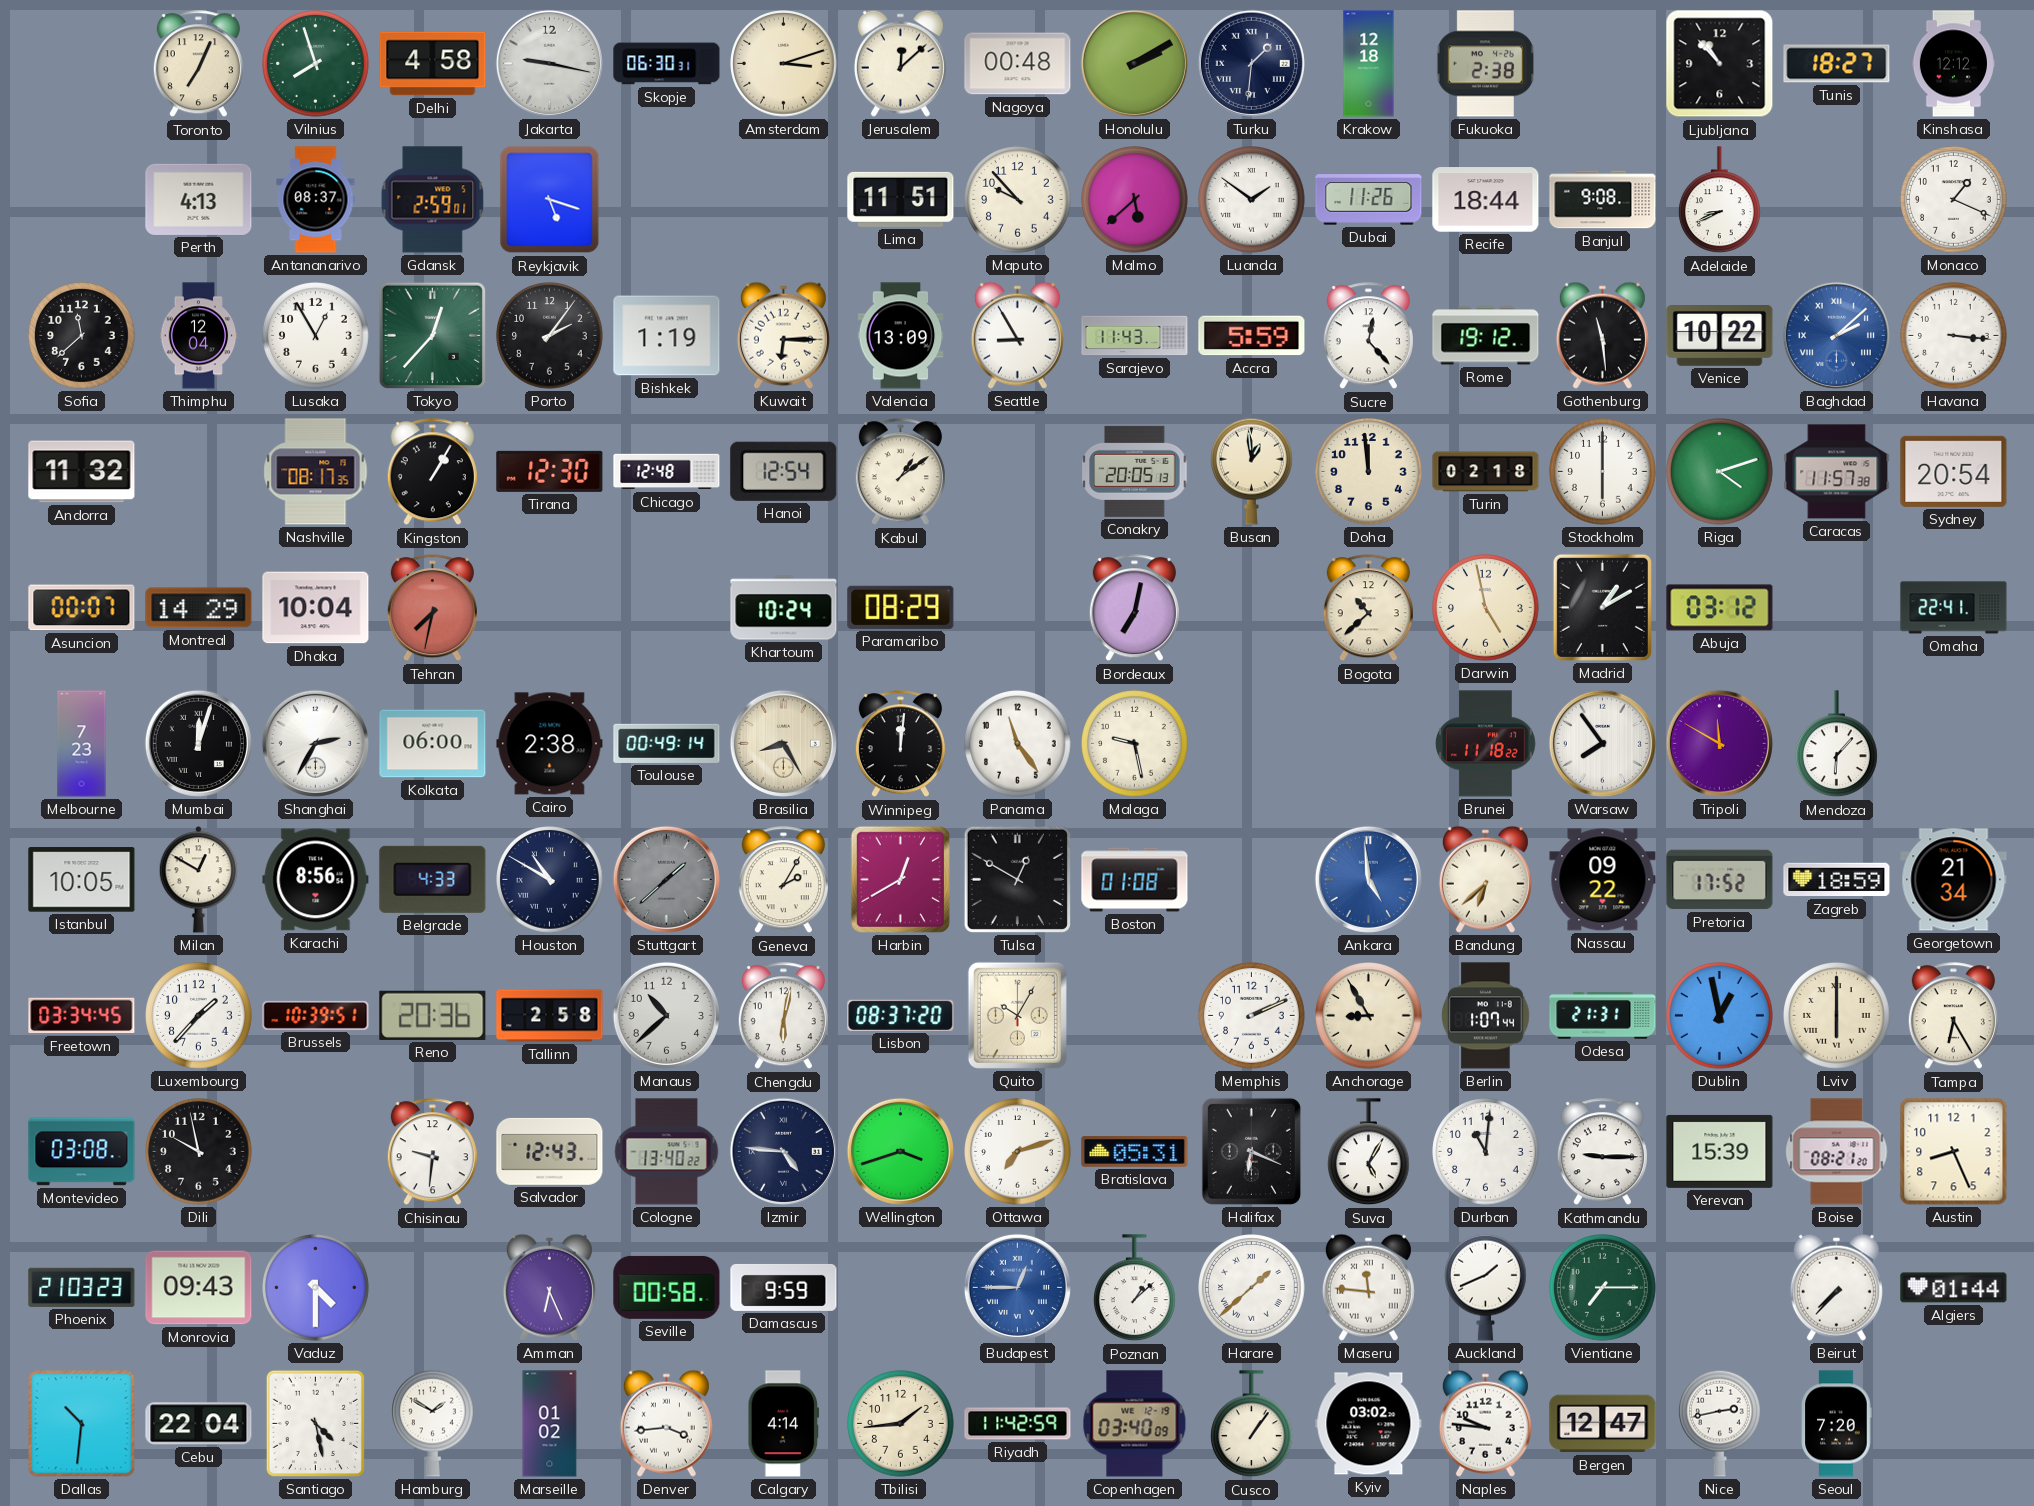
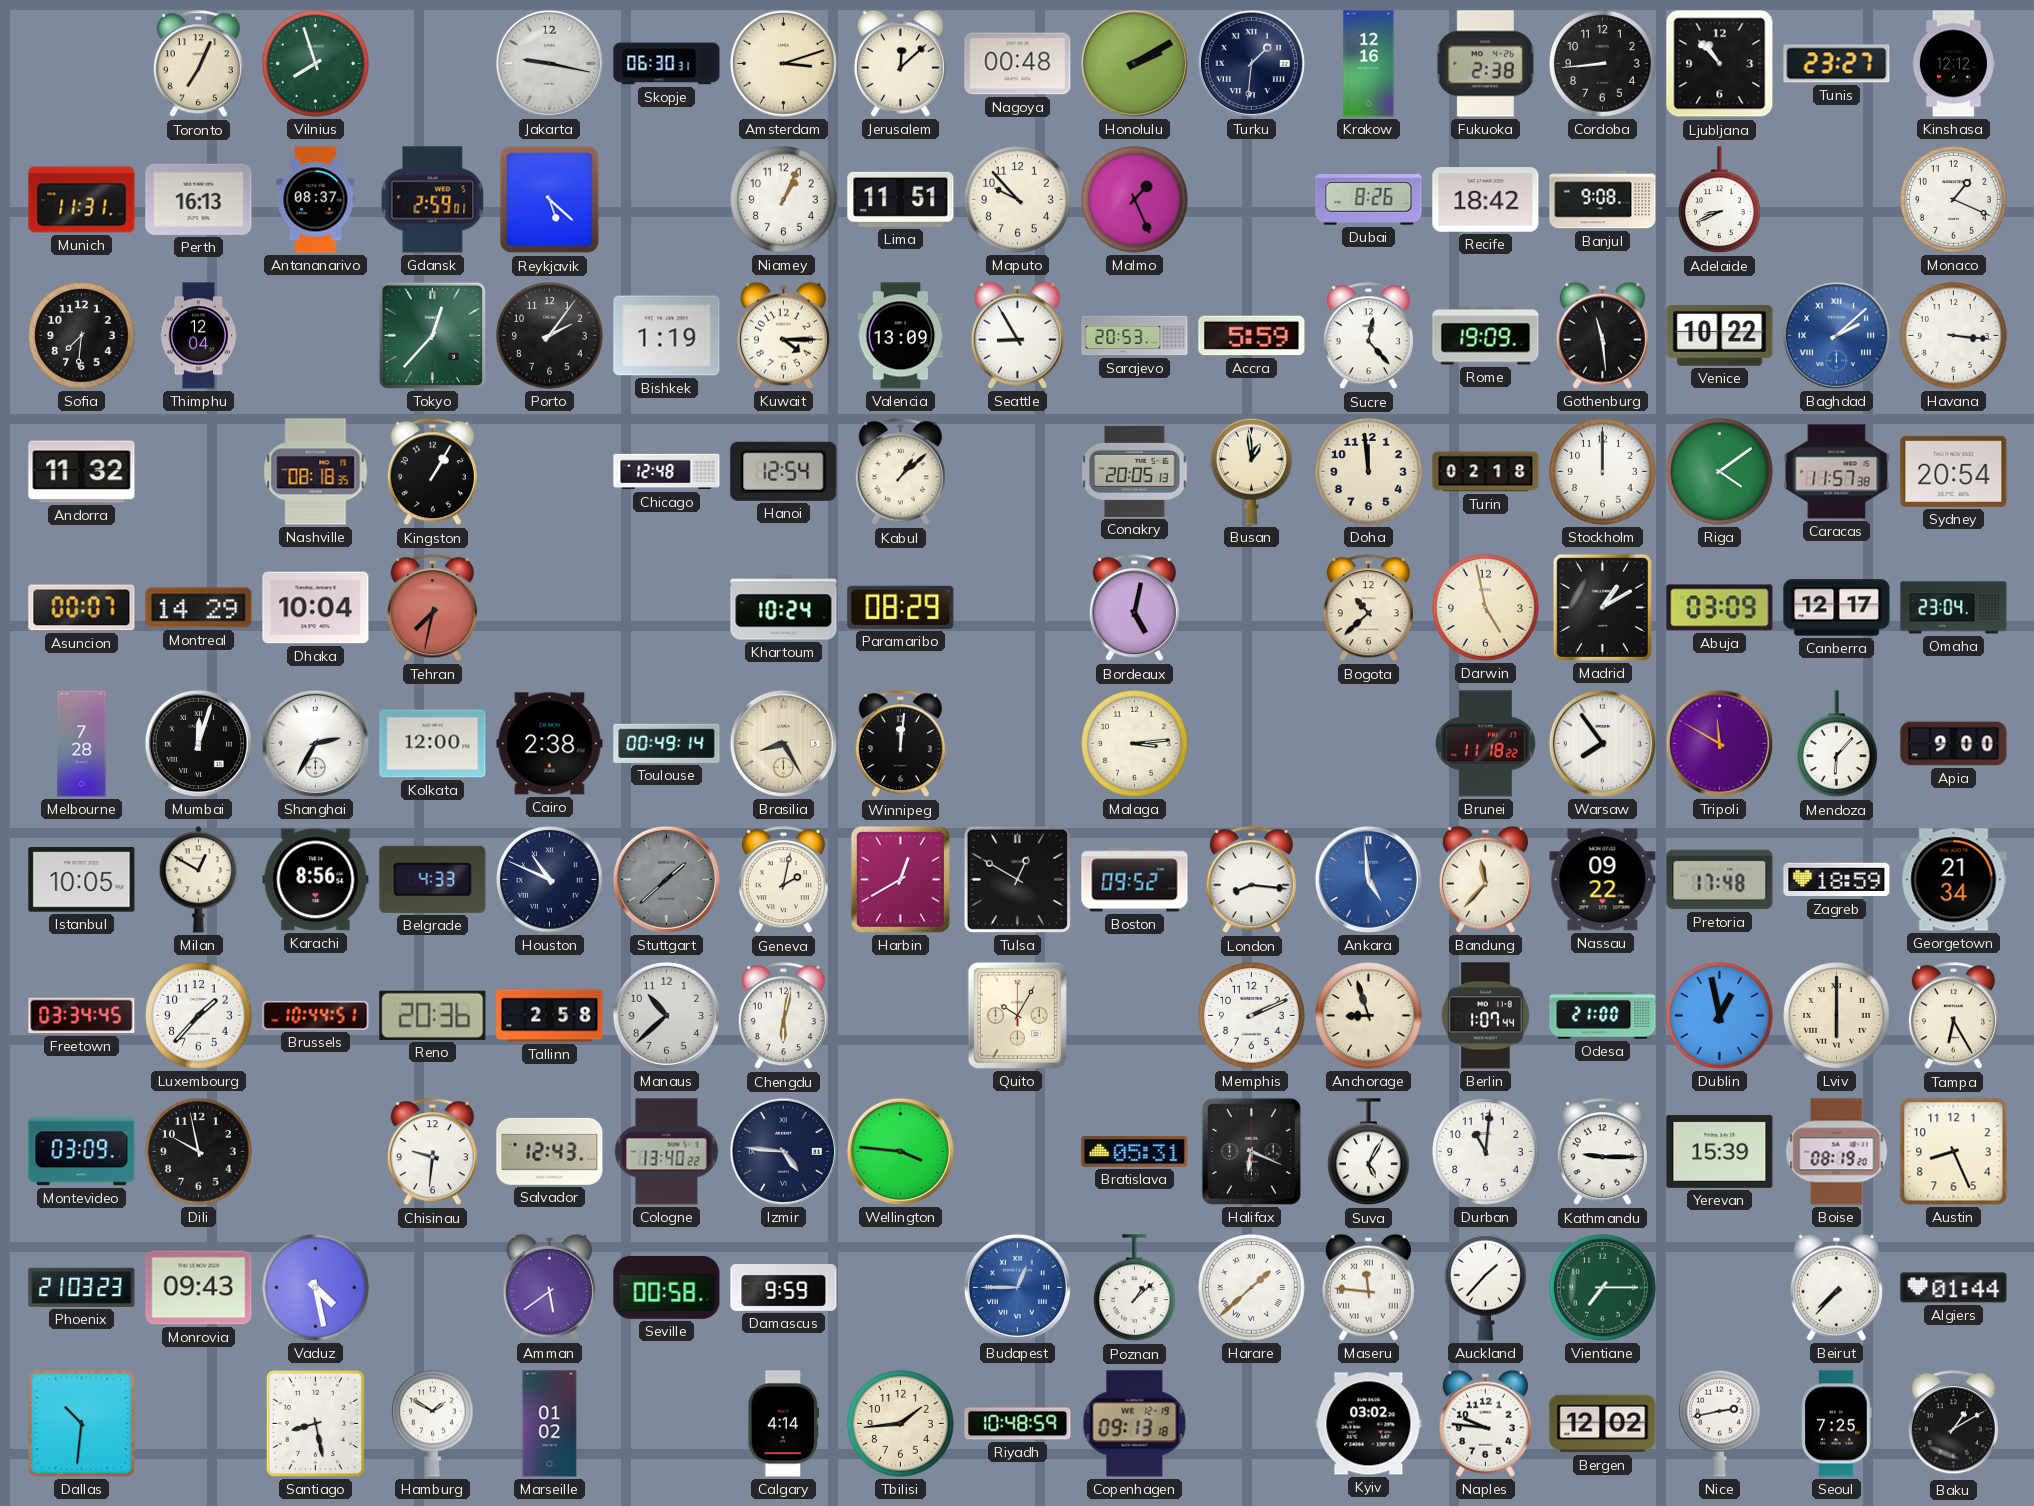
Delhi: 4:58 -> none
Krakow: 12:18 -> 12:16
Cordoba: none -> 8:44
Tunis: 18:27 -> 23:27
Munich: none -> 11:31
Perth: 4:13 -> 16:13
Reykjavik: 5:18 -> 5:22
Niamey: none -> 1:04
Malmo: 5:38 -> 1:26
Luanda: 1:51 -> none
Dubai: 11:26 -> 8:26
Recife: 18:44 -> 18:42
Sofia: 11:38 -> 7:31
Lusaka: 12:55 -> none
Kuwait: 6:15 -> 4:15
Sarajevo: 11:43 -> 20:53
Rome: 19:12 -> 19:09
Nashville: 08:17 -> 08:18
Tirana: 12:30 -> none
Kabul: 1:09 -> 1:08
Stockholm: 6:00 -> 12:00
Riga: 4:12 -> 4:09
Bordeaux: 7:02 -> 5:02
Abuja: 03:12 -> 03:09
Canberra: none -> 12:17
Omaha: 22:41 -> 23:04
Melbourne: 7:23 -> 7:28
Kolkata: 06:00 -> 12:00
Panama: 11:24 -> none
Malaga: 9:28 -> 3:14
Apia: none -> 9:00
Houston: 10:50 -> 10:49
Geneva: 2:05 -> 2:02
Boston: 01:08 -> 09:52
London: none -> 8:16
Bandung: 6:38 -> 11:37
Pretoria: 17:52 -> 17:48
Brussels: 10:39 -> 10:44
Lisbon: 08:37 -> none
Anchorage: 8:55 -> 8:57
Odesa: 21:31 -> 21:00
Montevideo: 03:08 -> 03:09
Wellington: 3:42 -> 3:46
Ottawa: 7:12 -> none
Boise: 08:21 -> 08:19
Vaduz: 4:30 -> 4:28
Amman: 6:26 -> 5:39
Auckland: 1:41 -> 1:37
Cebu: 22:04 -> none
Santiago: 4:28 -> 8:28
Denver: 3:44 -> none
Riyadh: 11:42 -> 10:48
Copenhagen: 03:40 -> 09:13
Cusco: 1:06 -> none
Bergen: 12:47 -> 12:02
Seoul: 7:20 -> 7:25
Baku: none -> 1:10
